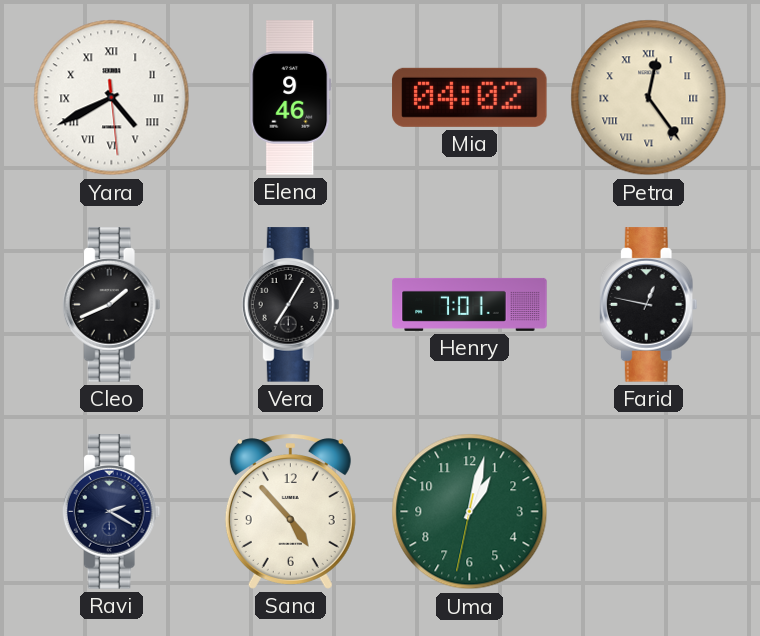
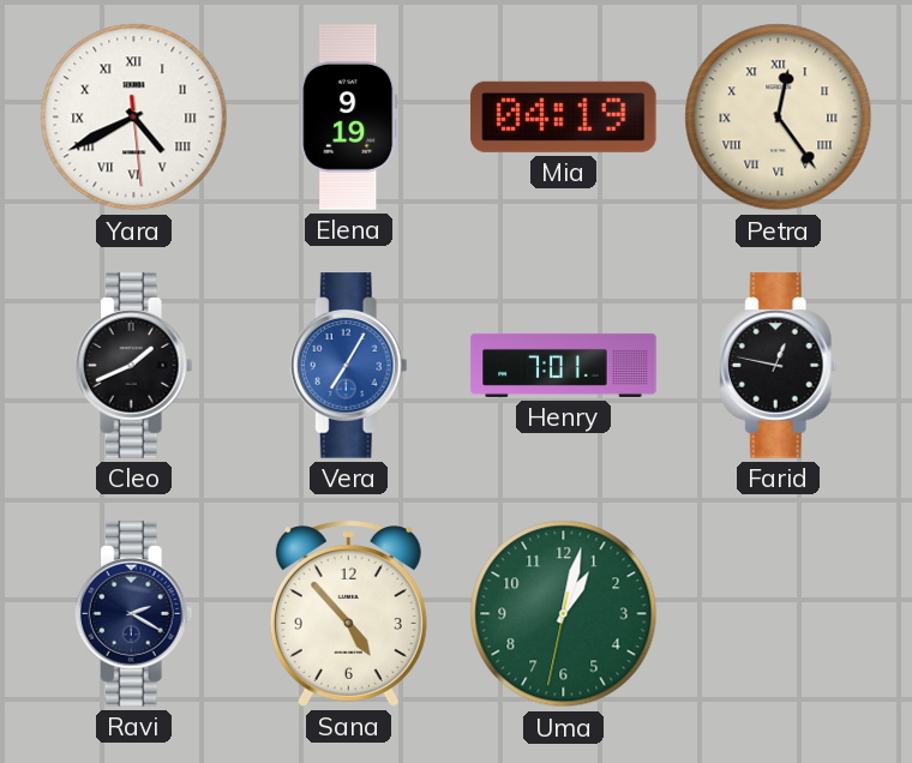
Elena: 9:46 -> 9:19
Mia: 04:02 -> 04:19
Vera dial: black -> blue
